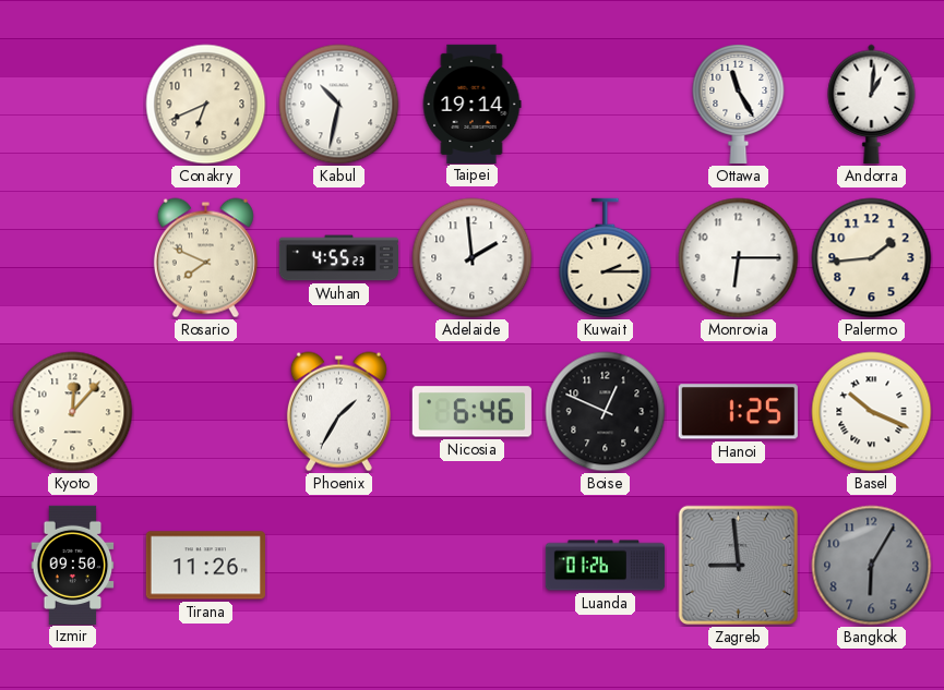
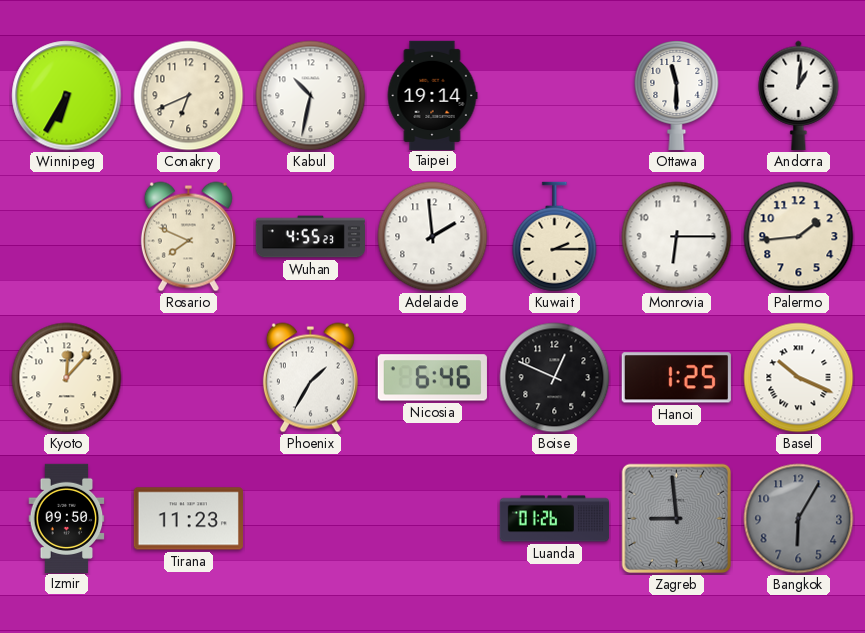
Winnipeg: none -> 6:35
Ottawa: 11:25 -> 11:30
Tirana: 11:26 -> 11:23
